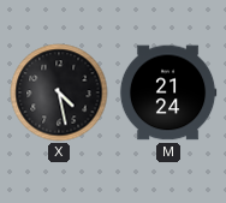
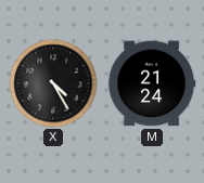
X: 4:28 -> 4:25
